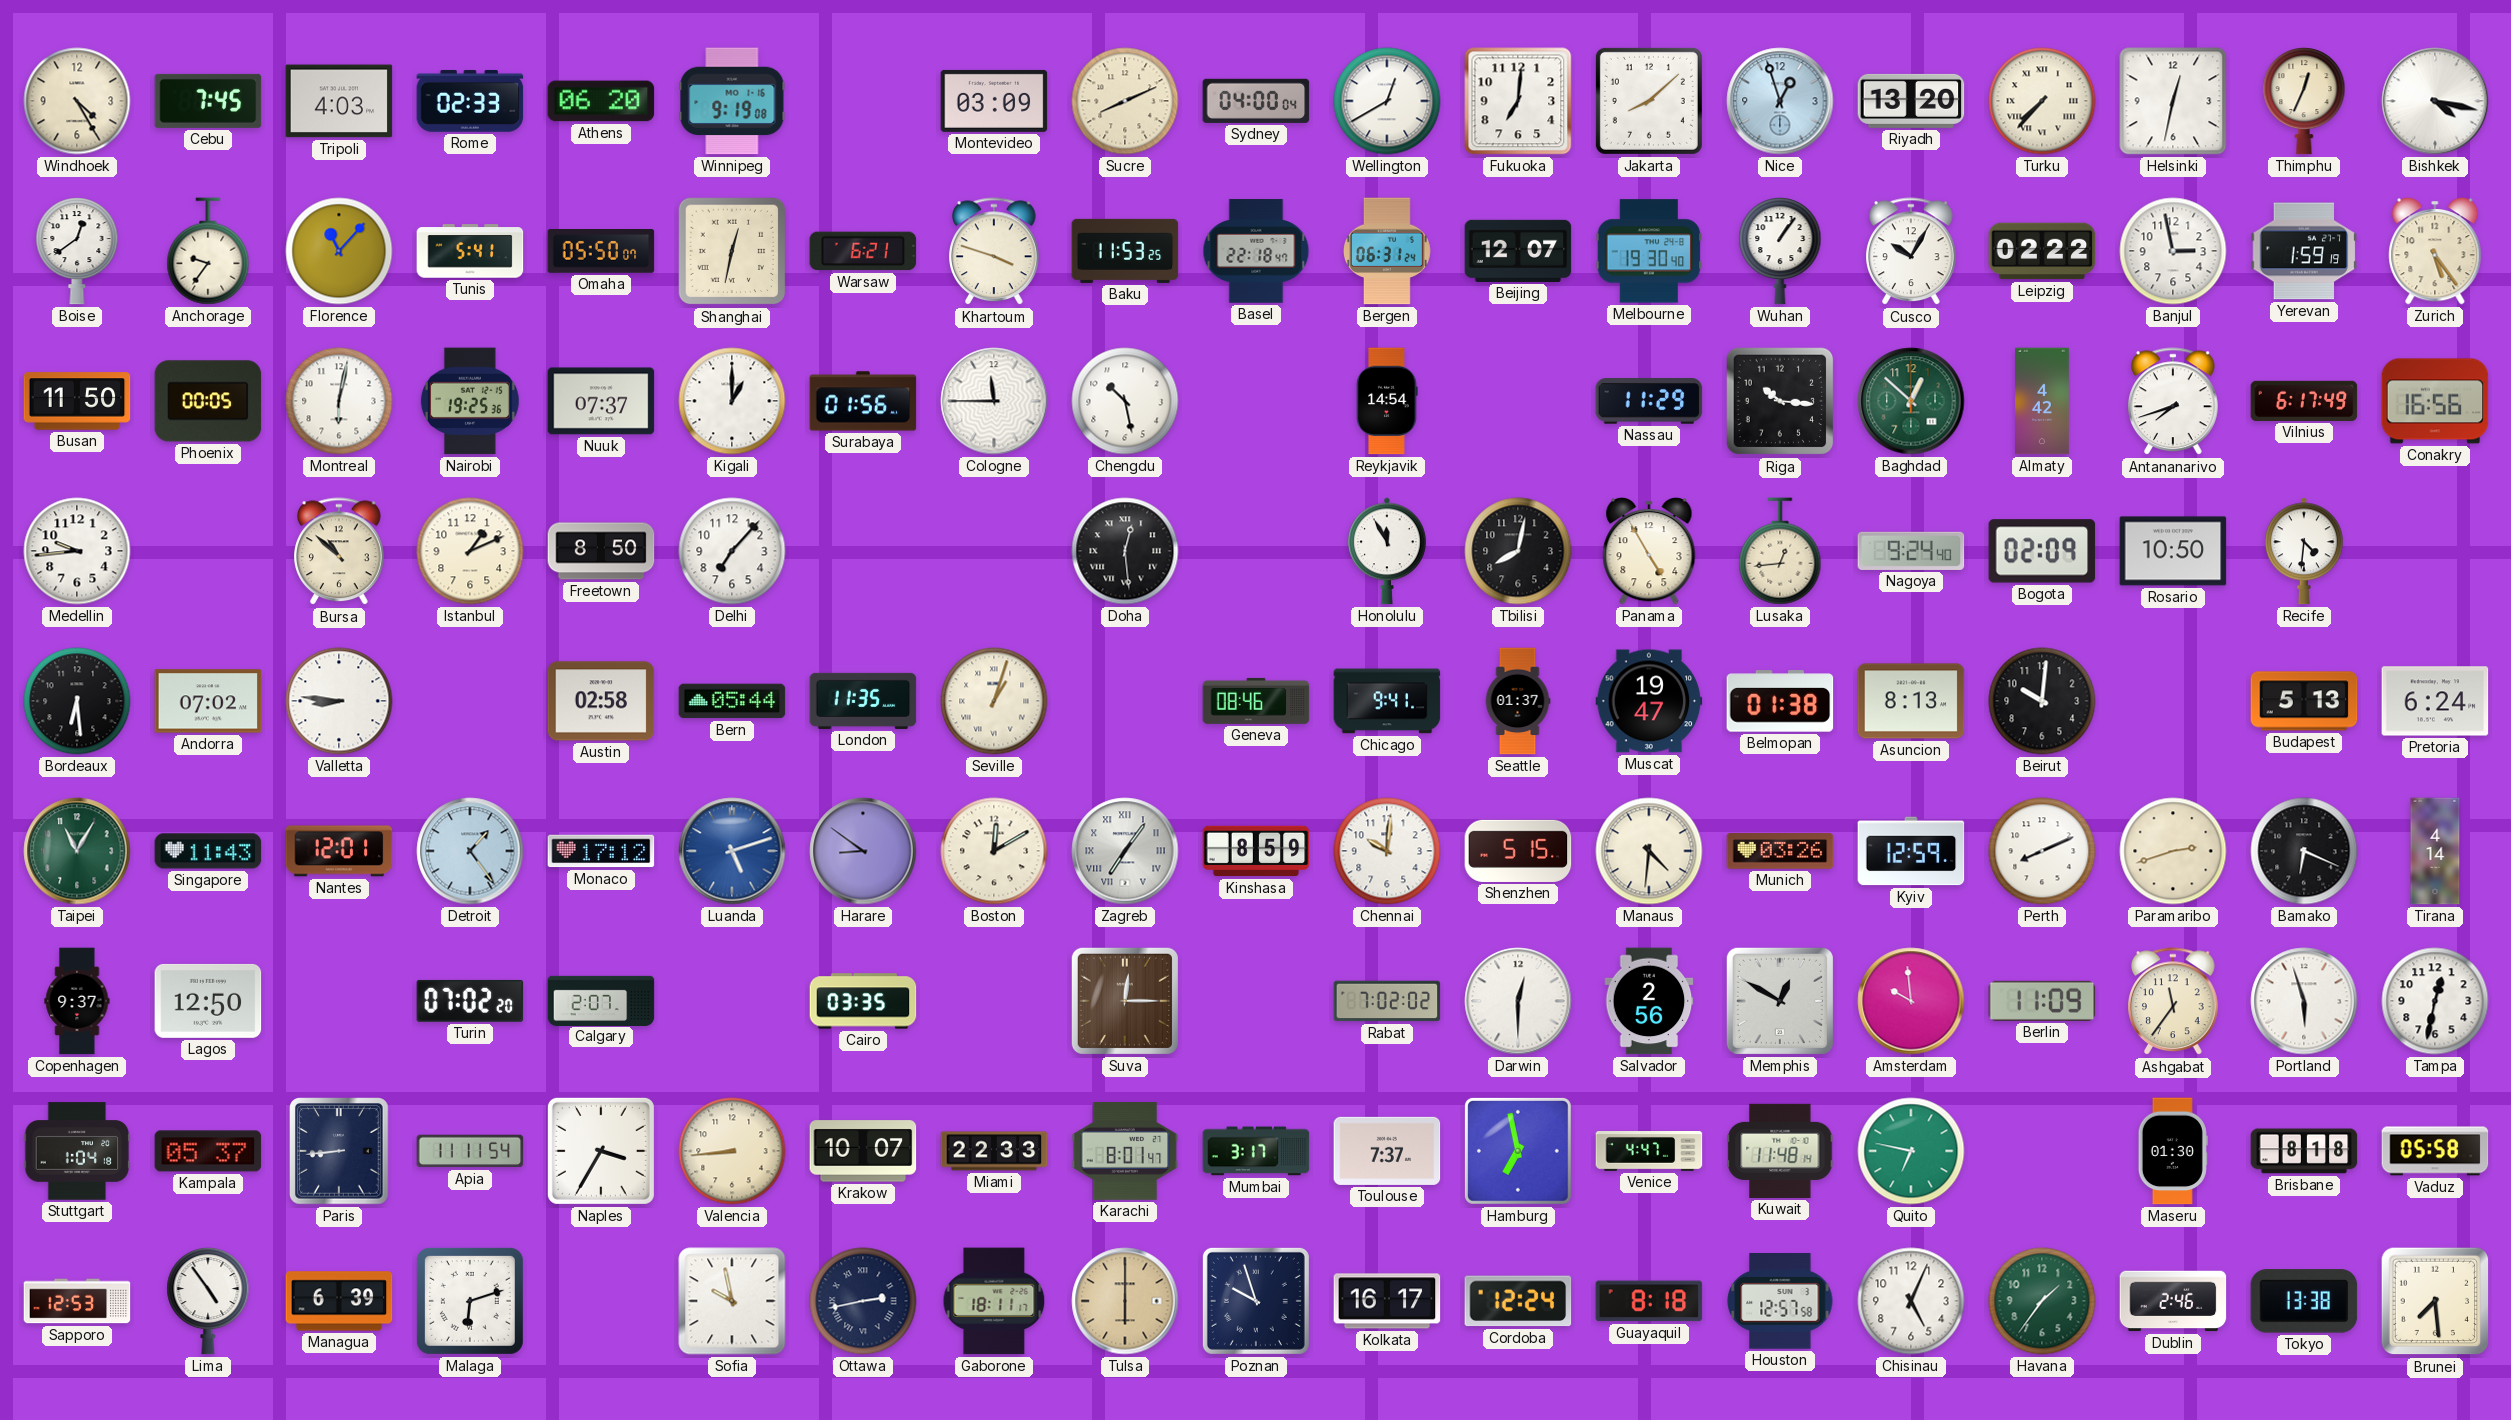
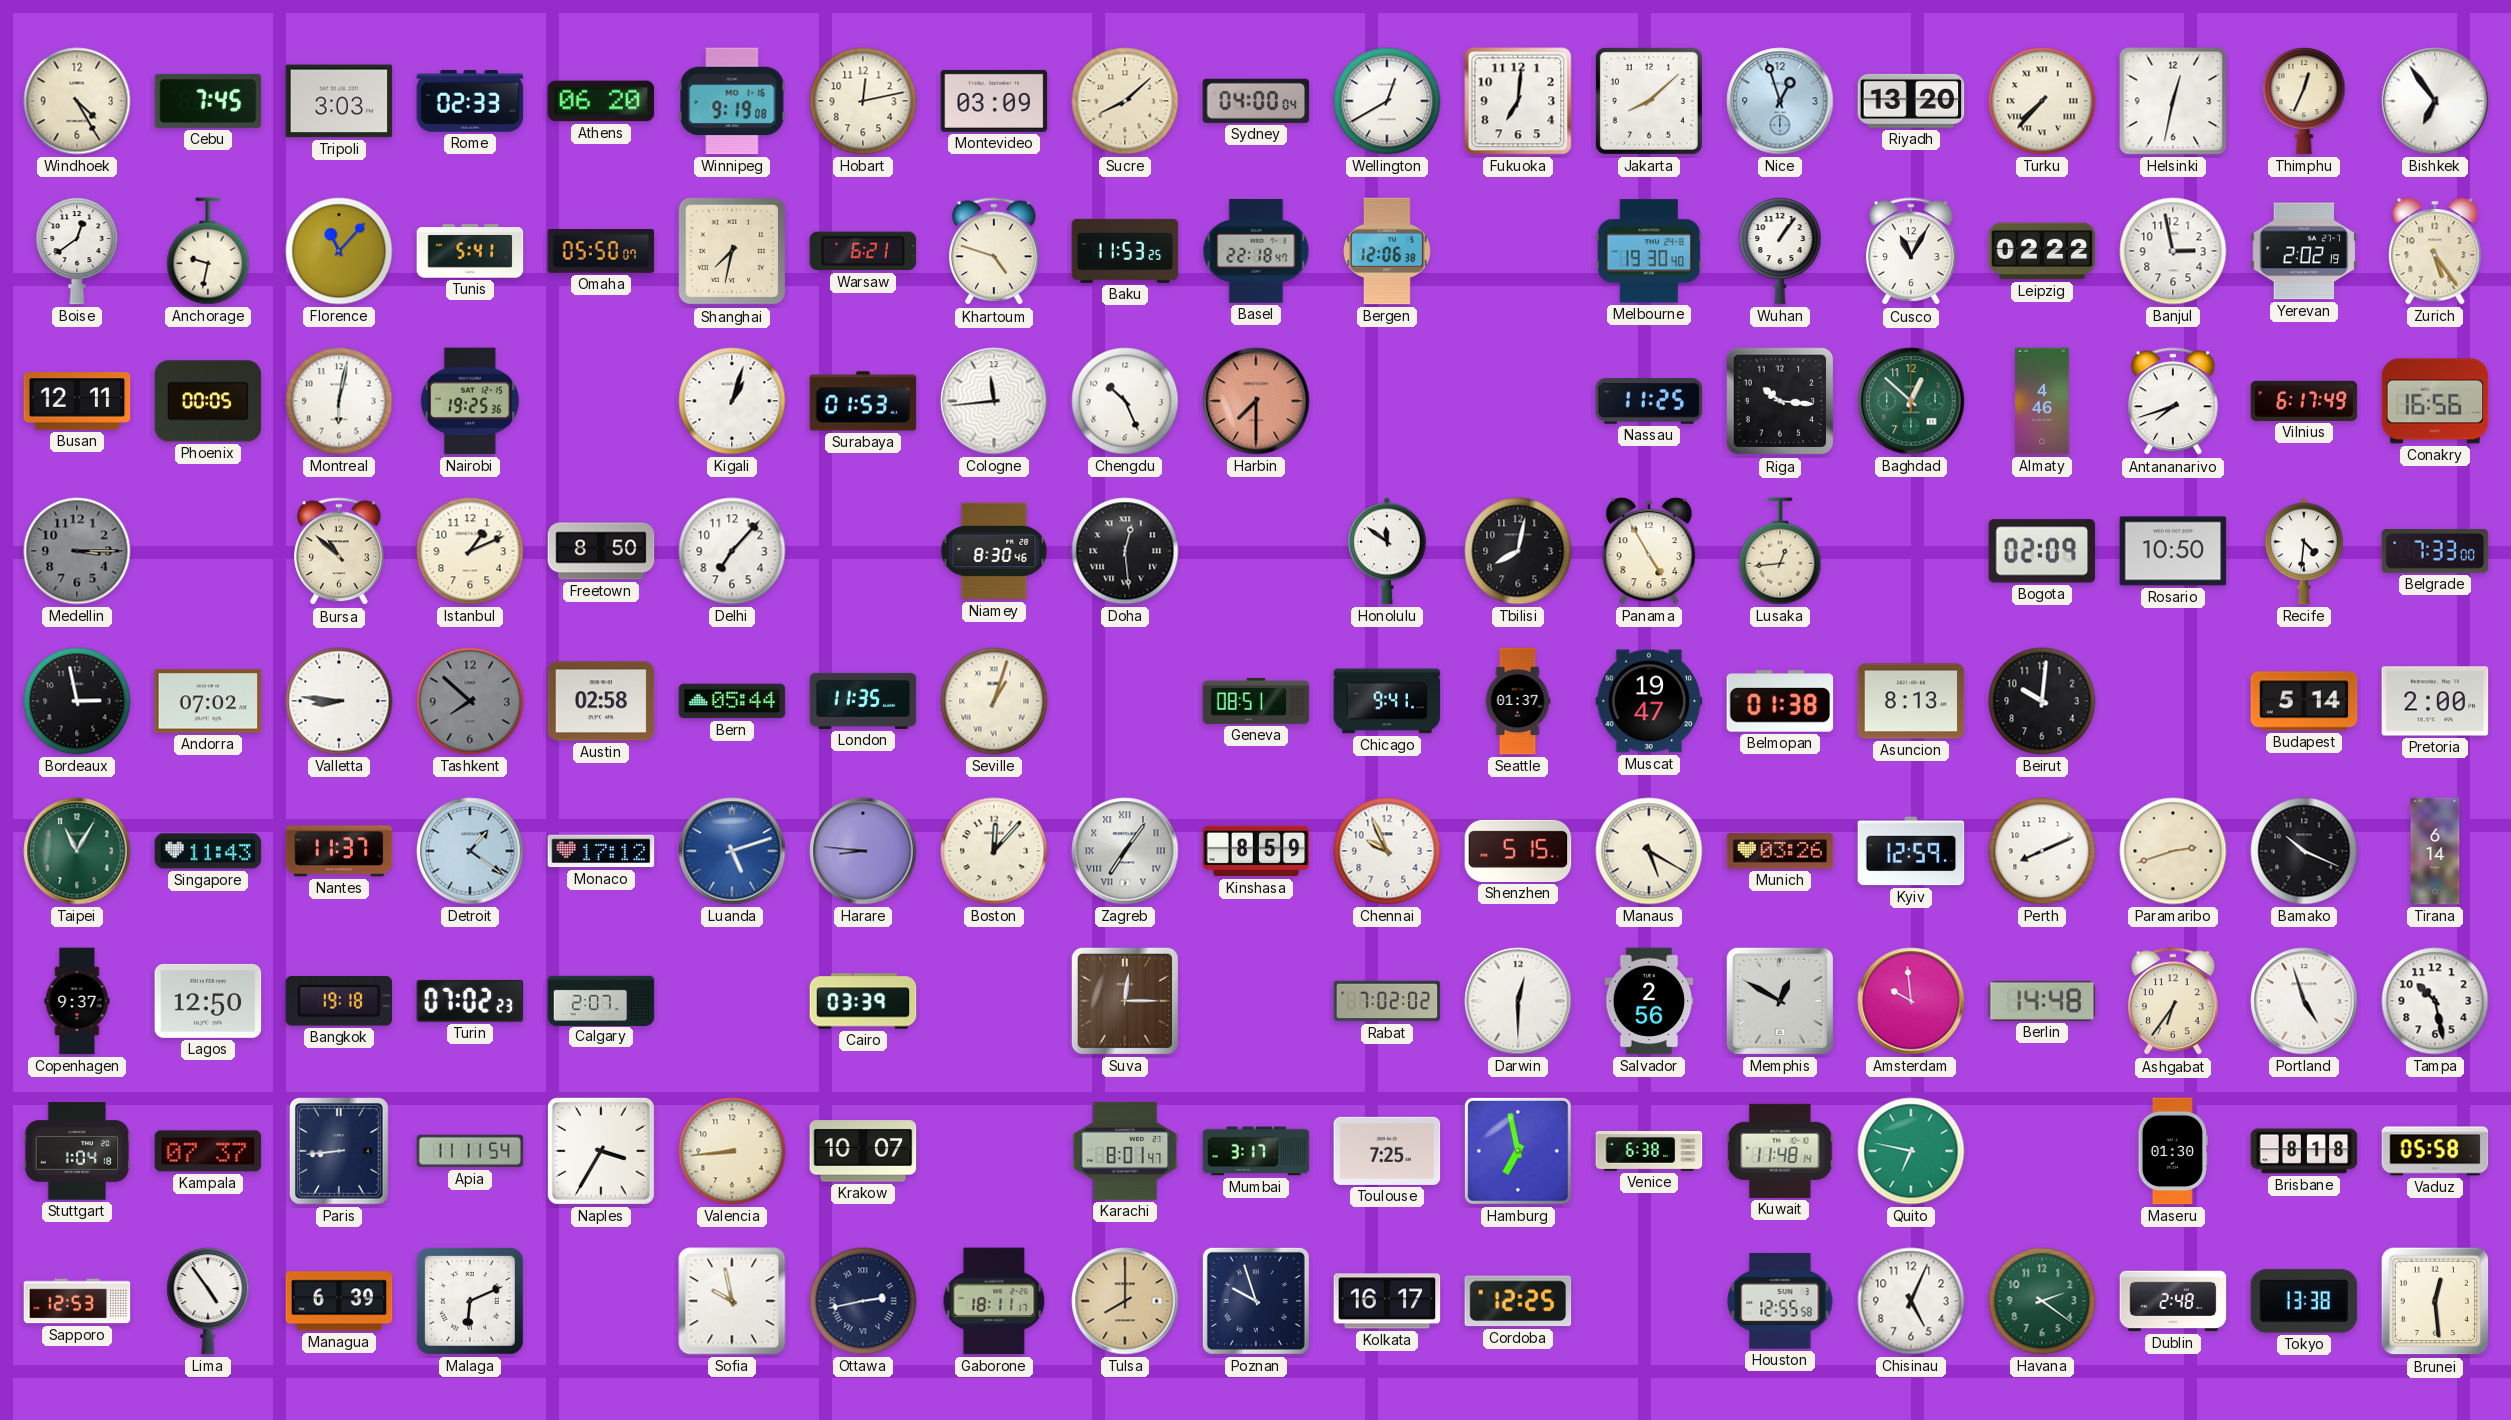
Tripoli: 4:03 -> 3:03
Hobart: none -> 12:13
Sucre: 8:11 -> 8:08
Bishkek: 4:17 -> 6:54
Anchorage: 9:36 -> 9:32
Shanghai: 12:32 -> 7:32
Khartoum: 3:48 -> 4:48
Bergen: 06:31 -> 12:06
Beijing: 12:07 -> none
Cusco: 10:05 -> 11:05
Yerevan: 1:59 -> 2:02
Busan: 11:50 -> 12:11
Nuuk: 07:37 -> none
Kigali: 1:00 -> 1:03
Surabaya: 01:56 -> 01:53
Cologne: 11:45 -> 11:44
Chengdu: 10:28 -> 10:26
Harbin: none -> 7:30
Reykjavik: 14:54 -> none
Nassau: 11:29 -> 11:25
Almaty: 4:42 -> 4:46
Medellin: 9:44 -> 3:15
Medellin dial: white -> grey
Niamey: none -> 8:30
Honolulu: 11:55 -> 11:51
Nagoya: 9:24 -> none
Belgrade: none -> 7:33
Bordeaux: 6:29 -> 2:58
Tashkent: none -> 7:52
Geneva: 08:46 -> 08:51
Budapest: 5:13 -> 5:14
Pretoria: 6:24 -> 2:00
Nantes: 12:01 -> 11:37
Detroit: 1:24 -> 1:21
Harare: 8:51 -> 8:46
Boston: 12:10 -> 12:07
Chennai: 10:01 -> 9:56
Manaus: 4:31 -> 5:20
Bamako: 6:19 -> 10:19
Tirana: 4:14 -> 6:14
Bangkok: none -> 19:18
Turin: 07:02:20 -> 07:02:23
Cairo: 03:35 -> 03:39
Berlin: 11:09 -> 14:48
Ashgabat: 11:36 -> 6:36
Portland: 5:57 -> 4:57
Tampa: 12:32 -> 10:28
Kampala: 05:37 -> 07:37
Miami: 22:33 -> none
Toulouse: 7:37 -> 7:25
Venice: 4:47 -> 6:38
Malaga: 6:12 -> 6:11
Tulsa: 6:00 -> 8:00
Cordoba: 12:24 -> 12:25
Guayaquil: 8:18 -> none
Houston: 12:57 -> 12:55
Havana: 1:36 -> 2:21
Dublin: 2:46 -> 2:48
Brunei: 7:29 -> 12:29
